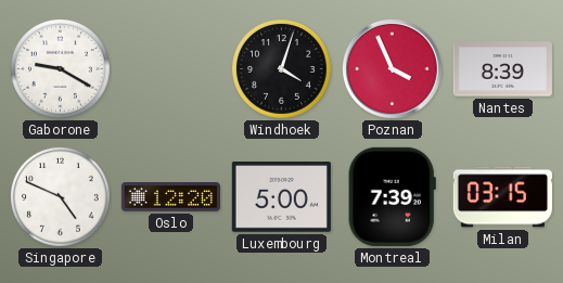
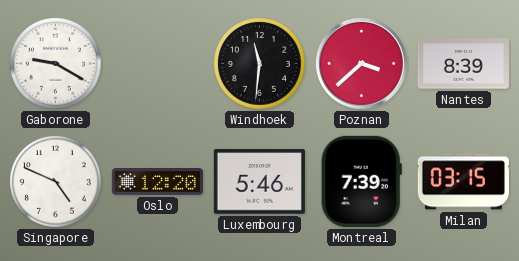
Windhoek: 4:03 -> 11:31
Poznan: 3:56 -> 3:38
Luxembourg: 5:00 -> 5:46
